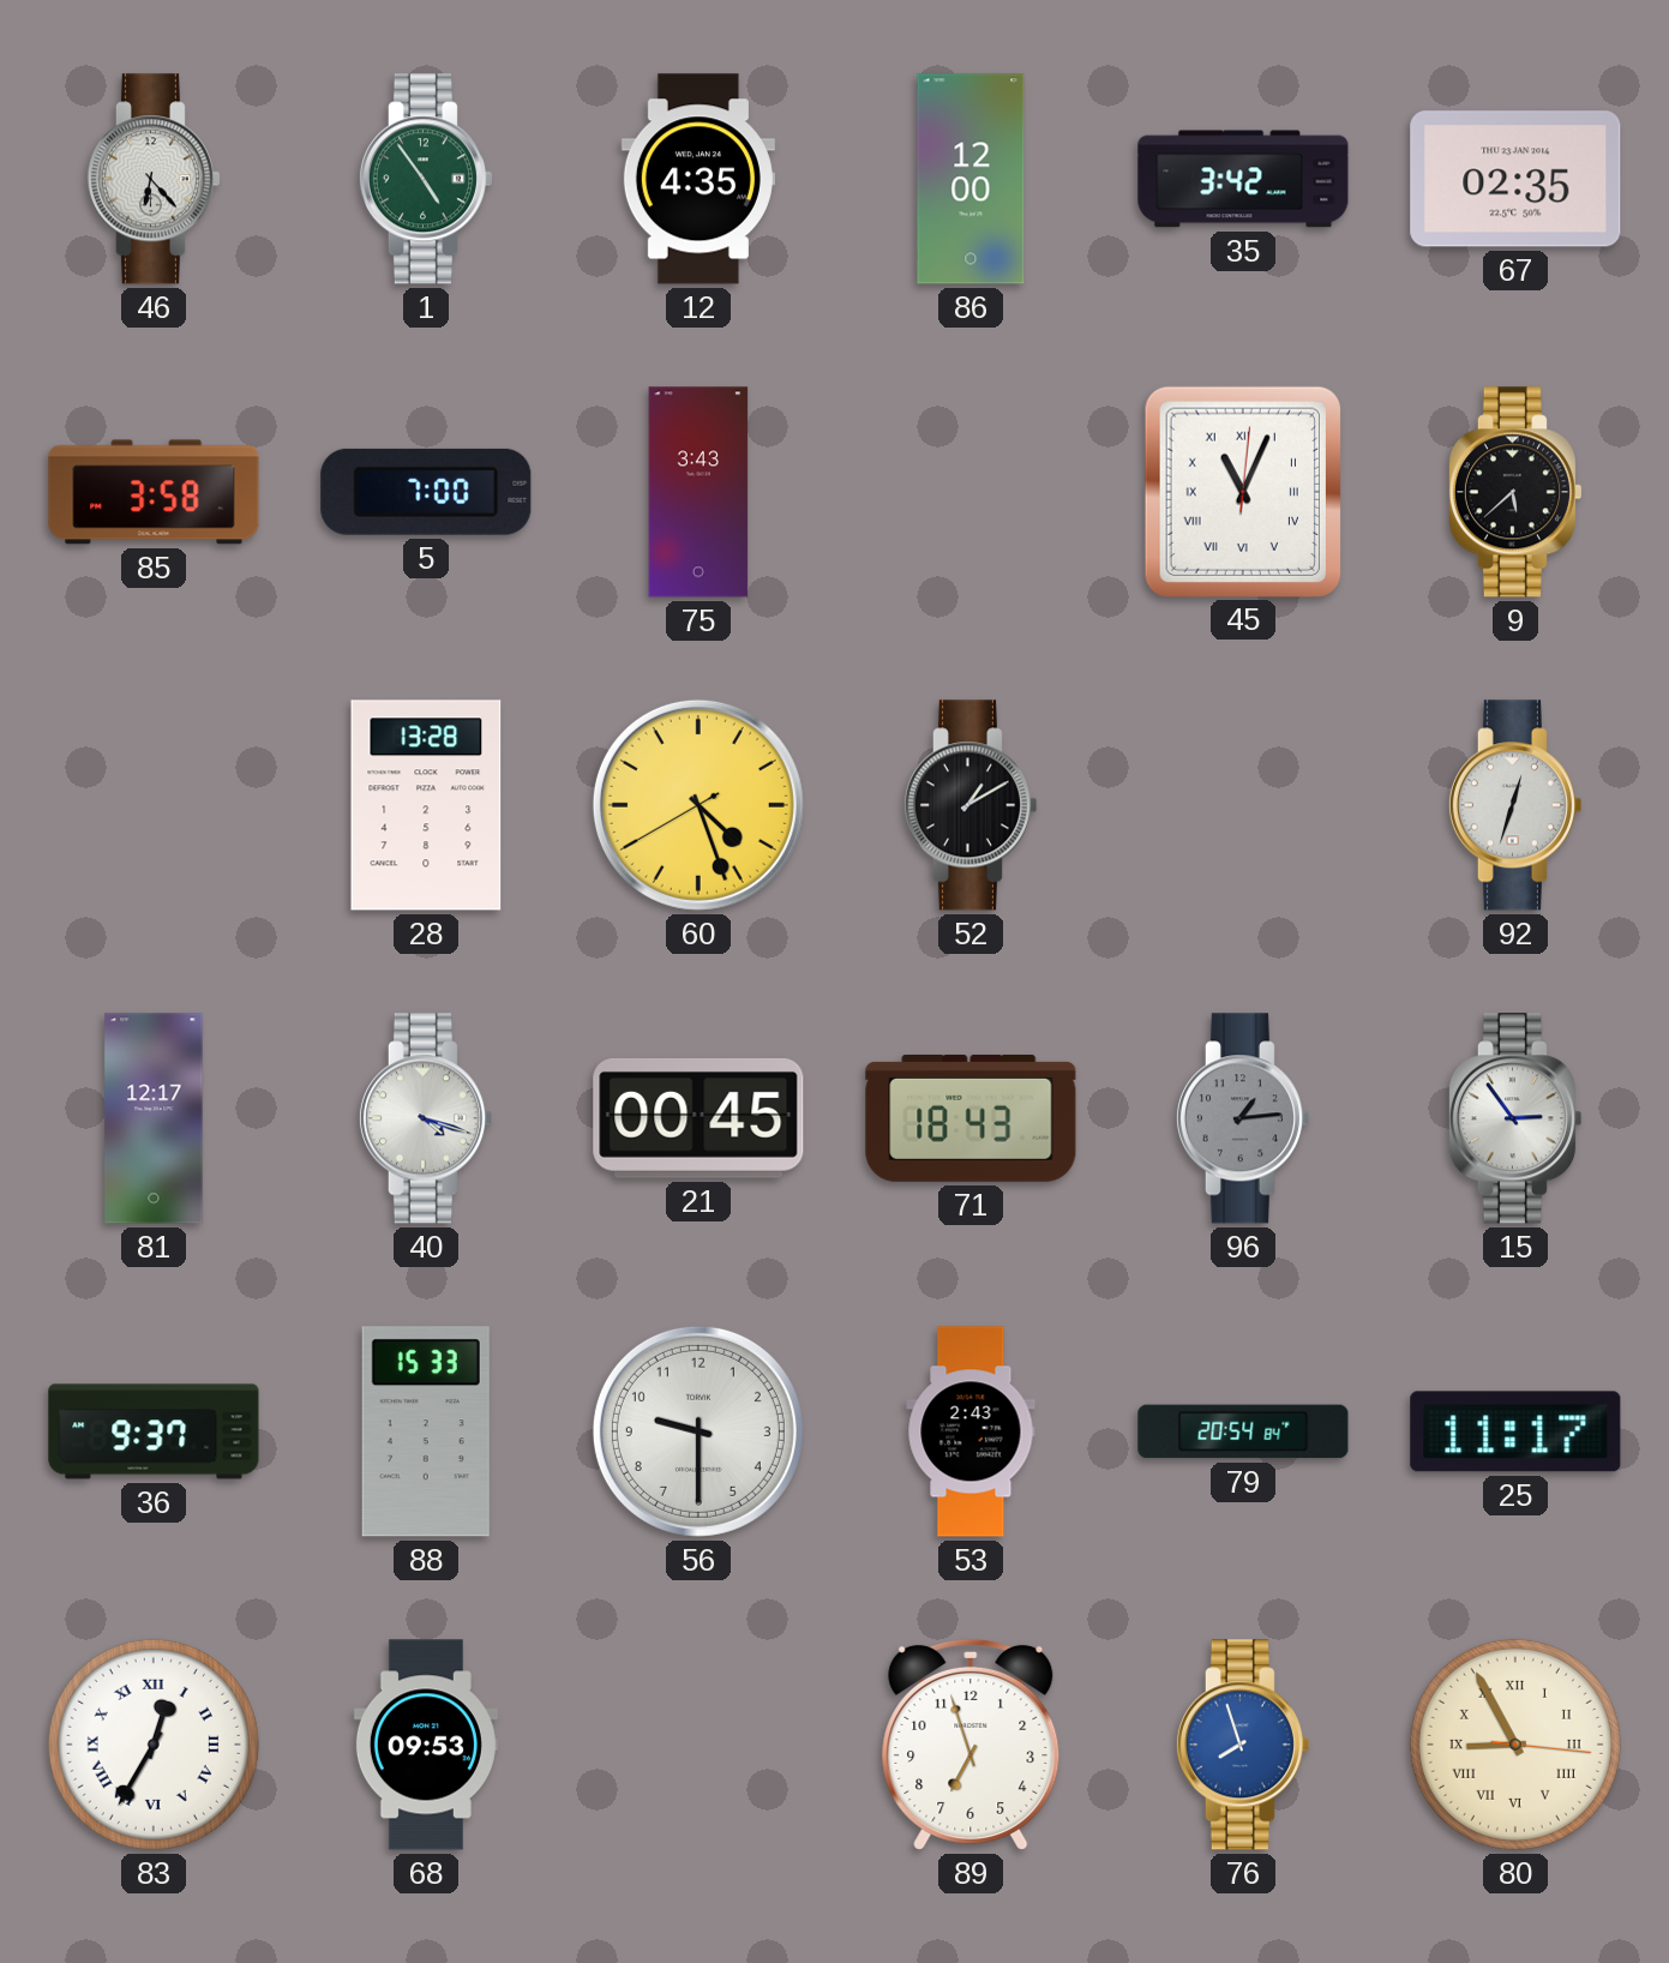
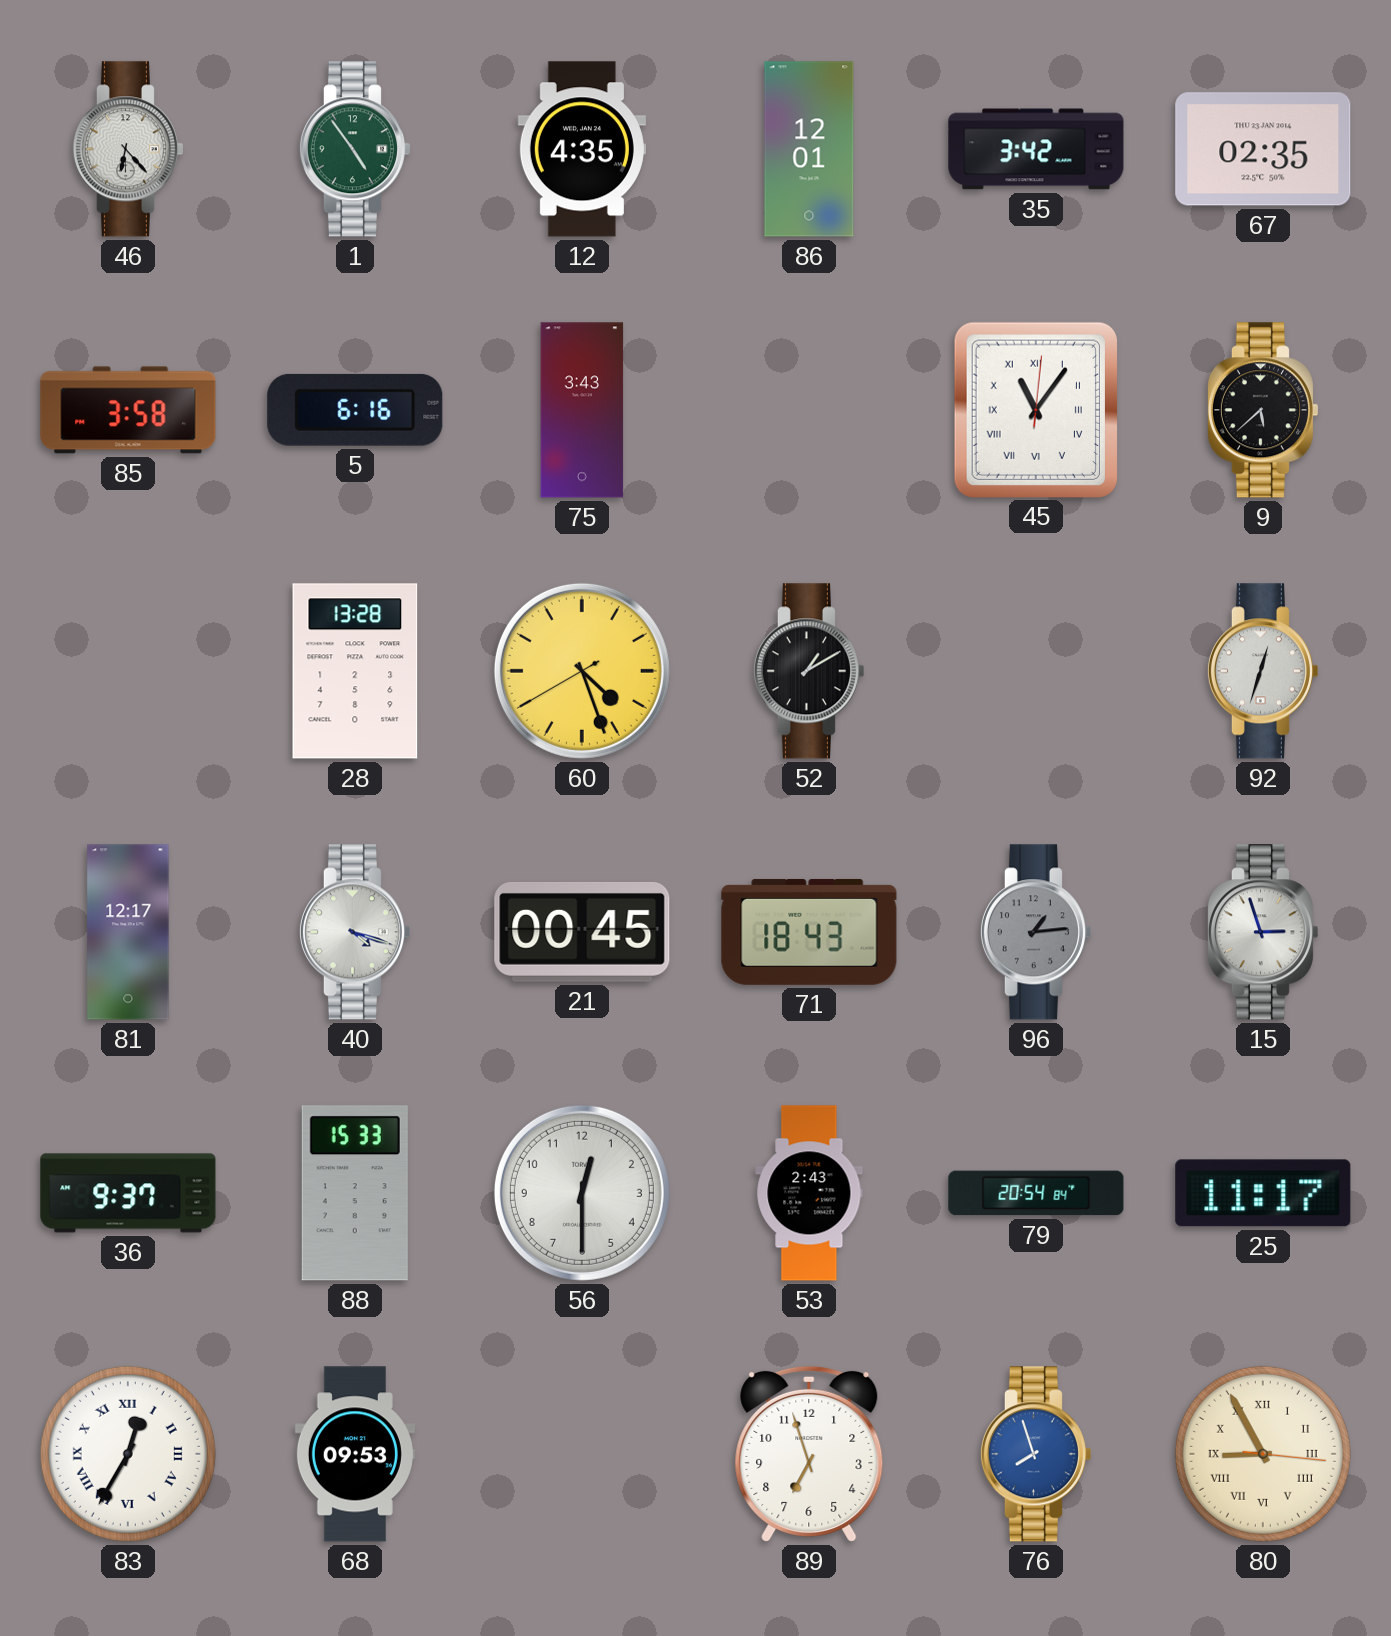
86: 12:00 -> 12:01
5: 7:00 -> 6:16
45: 11:04 -> 11:06
15: 2:54 -> 2:57
56: 9:30 -> 12:30
